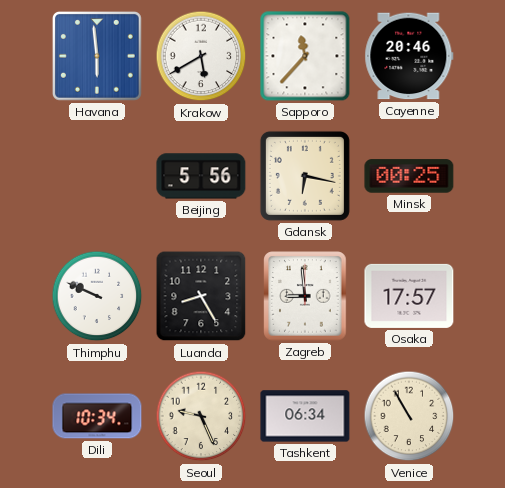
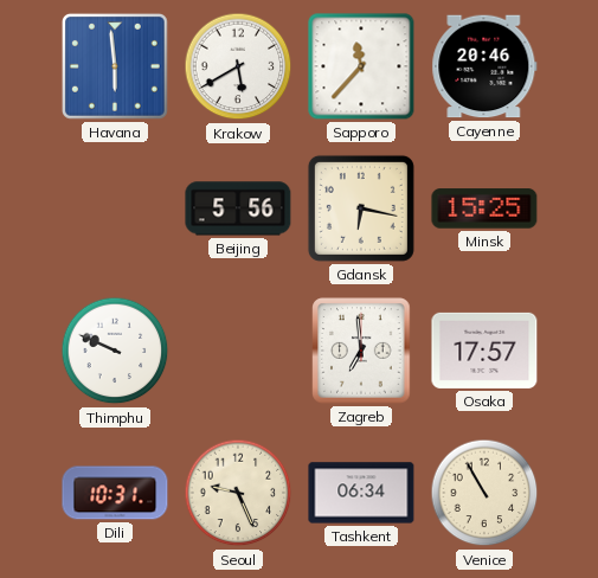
Minsk: 00:25 -> 15:25
Luanda: 8:25 -> none
Zagreb: 8:59 -> 6:59
Dili: 10:34 -> 10:31
